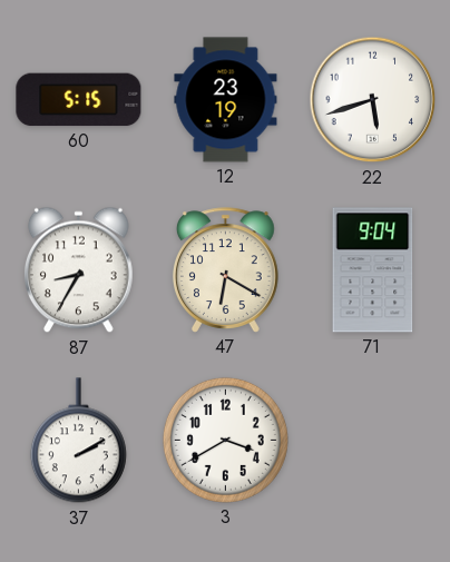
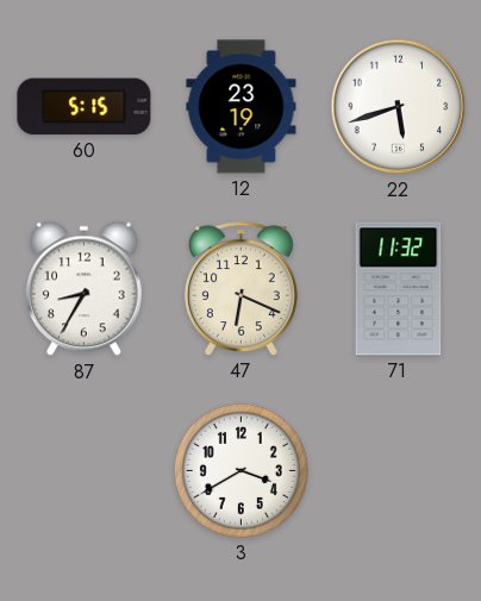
47: 6:20 -> 6:19
71: 9:04 -> 11:32
37: 2:10 -> none
